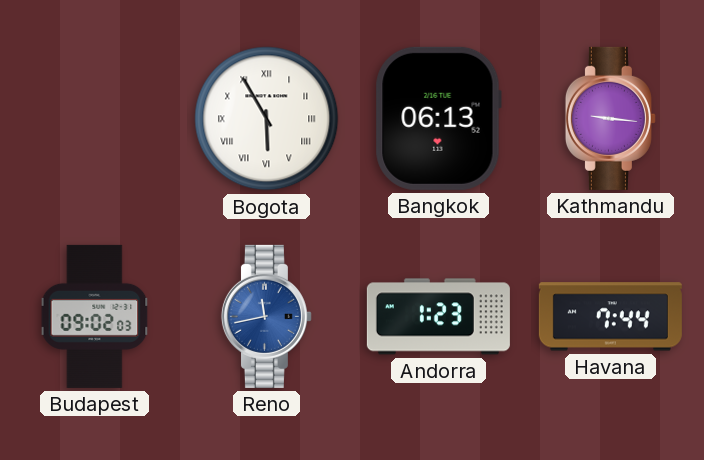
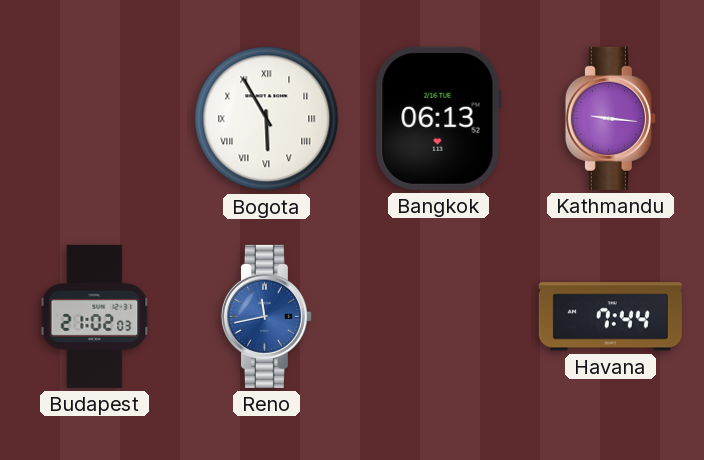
Budapest: 09:02 -> 21:02
Andorra: 1:23 -> none
